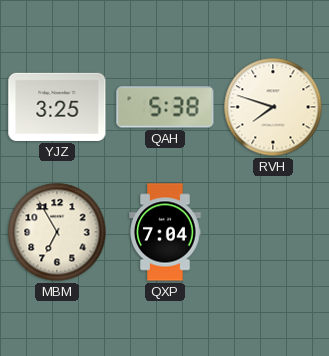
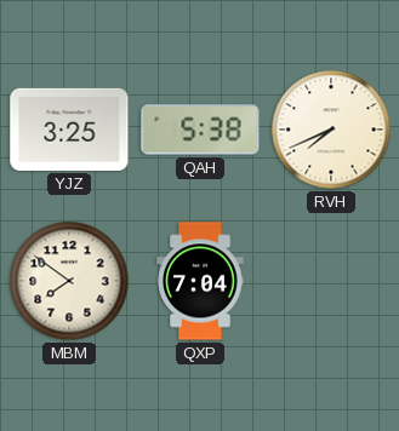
RVH: 7:48 -> 7:41
MBM: 6:55 -> 7:51
